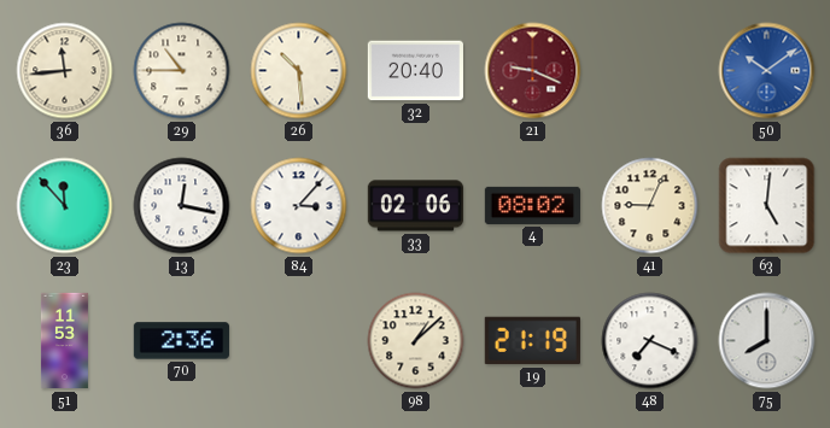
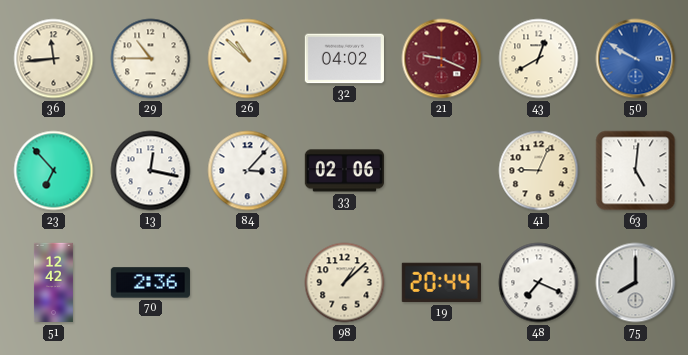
26: 10:29 -> 10:52
32: 20:40 -> 04:02
43: none -> 12:40
50: 10:09 -> 9:50
23: 11:53 -> 6:53
4: 08:02 -> none
51: 11:53 -> 12:42
19: 21:19 -> 20:44
